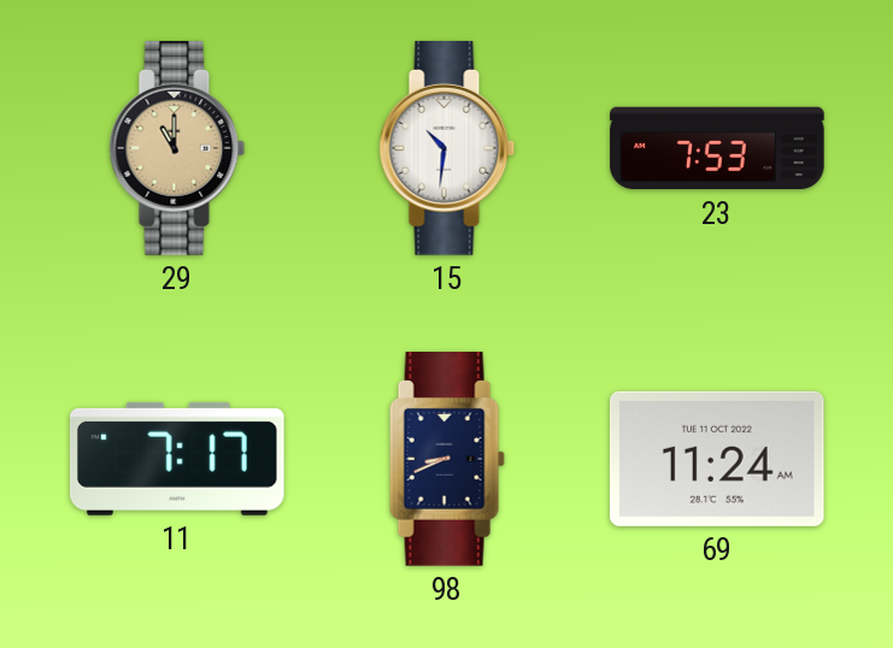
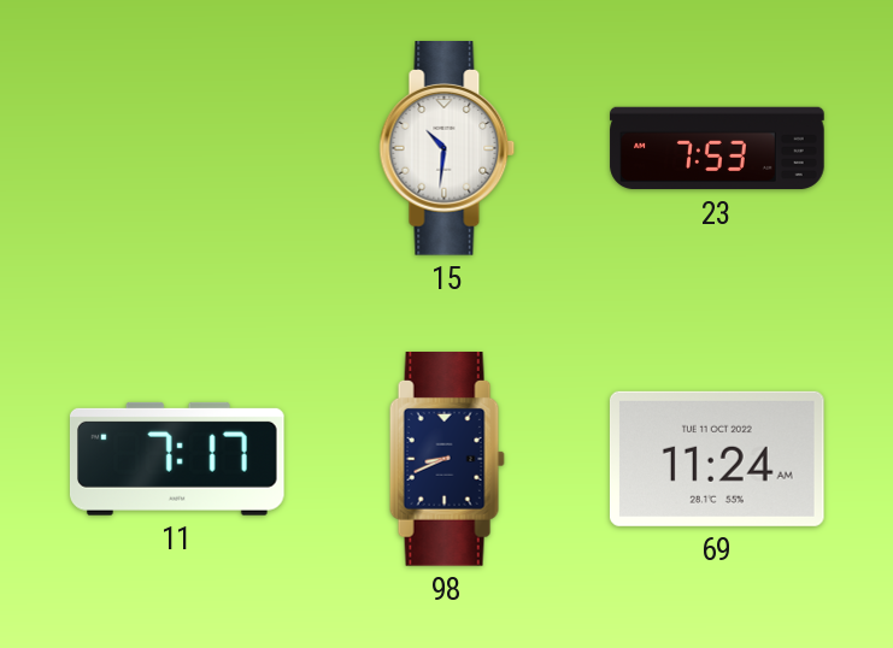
29: 11:00 -> none
